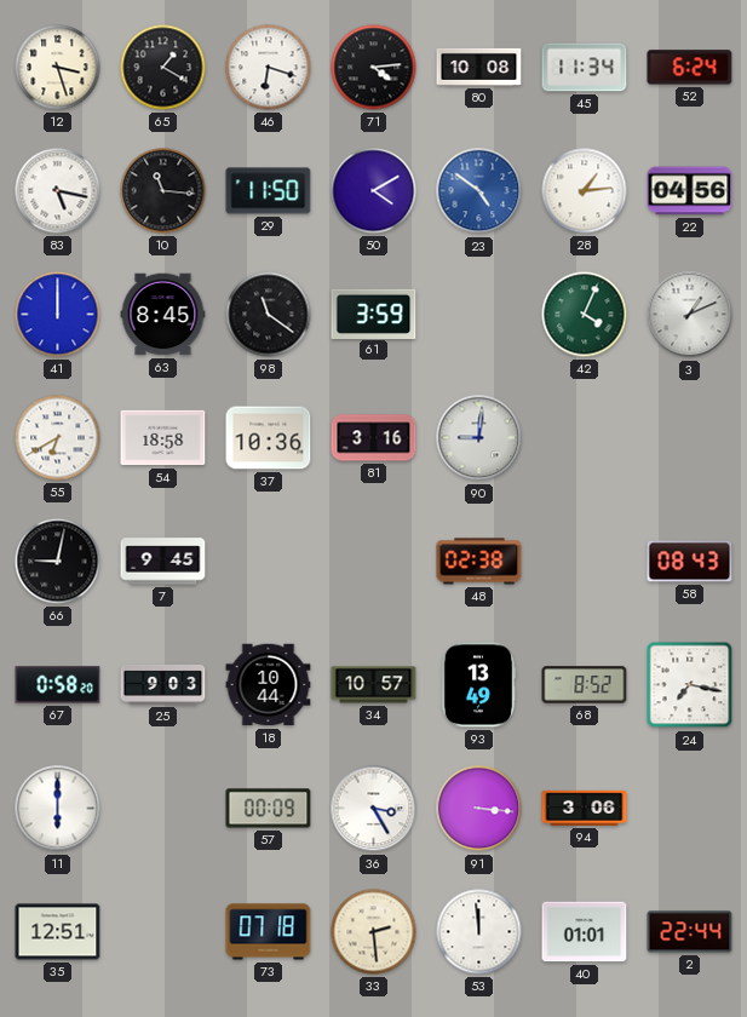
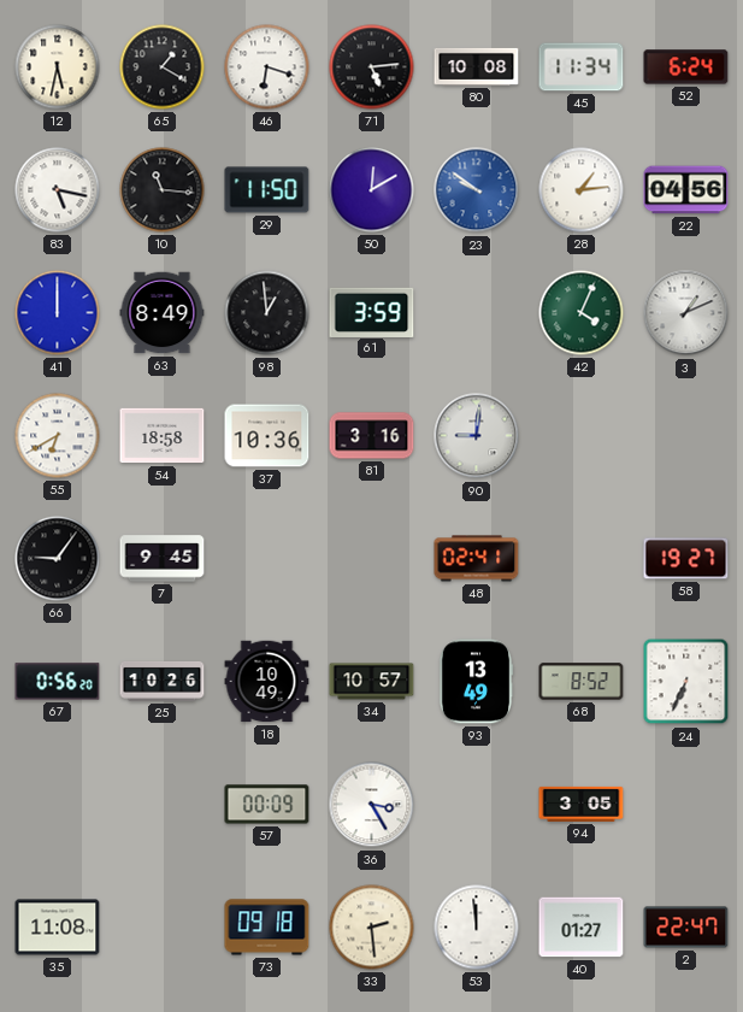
12: 3:27 -> 5:32
71: 4:14 -> 5:14
50: 4:10 -> 12:10
23: 4:51 -> 9:51
63: 8:45 -> 8:49
98: 11:21 -> 12:59
66: 9:02 -> 9:06
48: 02:38 -> 02:41
58: 08:43 -> 19:27
67: 0:58 -> 0:56
25: 9:03 -> 10:26
18: 10:44 -> 10:49
24: 7:17 -> 6:34
11: 6:00 -> none
91: 3:16 -> none
94: 3:06 -> 3:05
35: 12:51 -> 11:08
73: 07:18 -> 09:18
40: 01:01 -> 01:27
2: 22:44 -> 22:47
